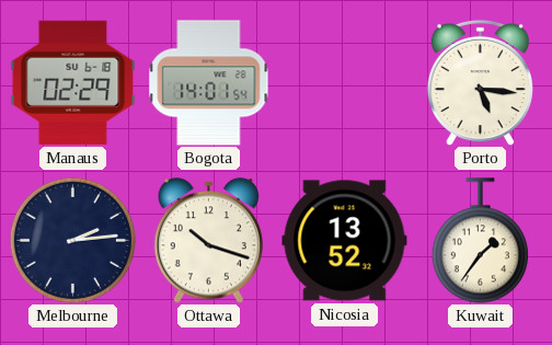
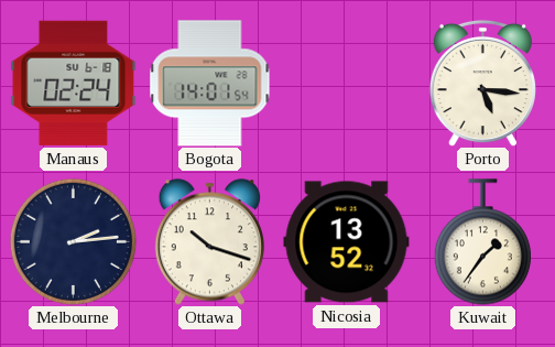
Manaus: 02:29 -> 02:24
